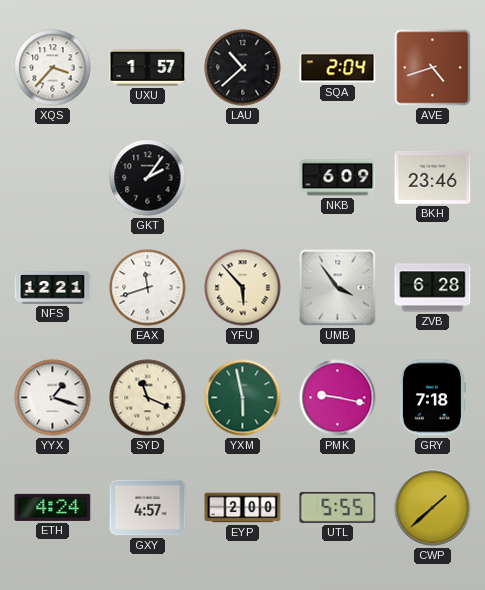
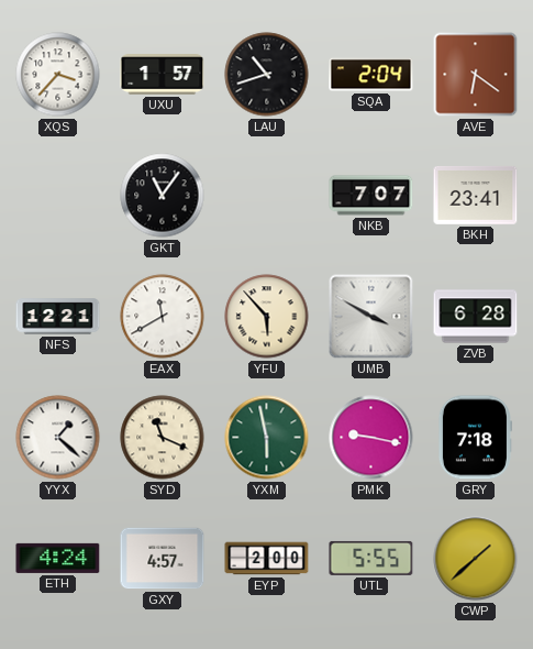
LAU: 10:38 -> 10:42
AVE: 4:42 -> 6:21
GKT: 2:06 -> 11:06
NKB: 6:09 -> 7:07
BKH: 23:46 -> 23:41
EAX: 11:42 -> 11:40
UMB: 3:54 -> 3:50
YYX: 1:18 -> 1:22
